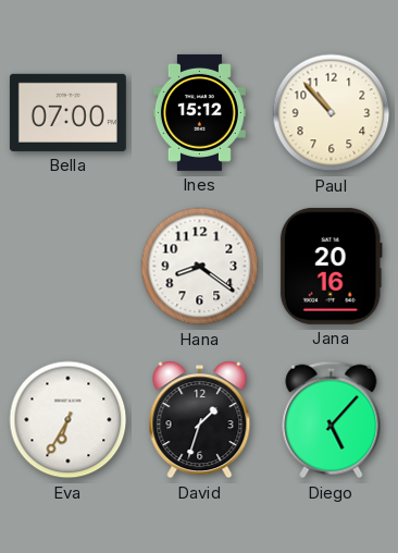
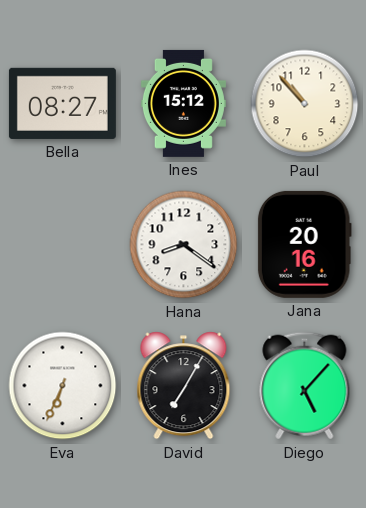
Bella: 07:00 -> 08:27
Eva: 6:35 -> 6:34
David: 1:33 -> 7:05
